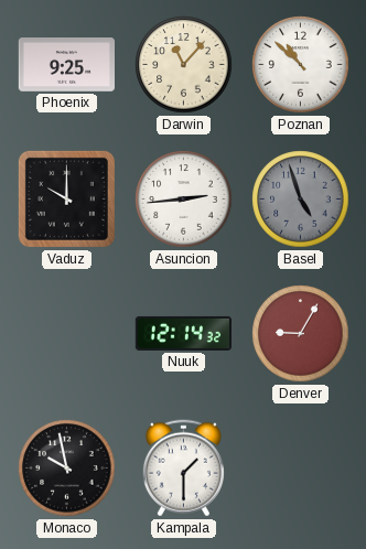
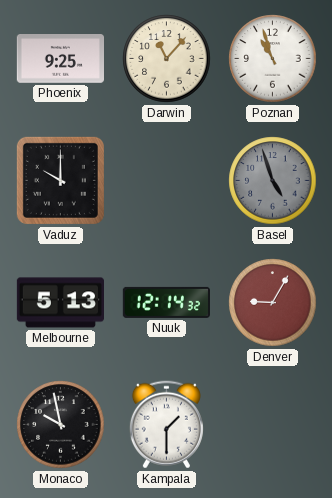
Poznan: 10:52 -> 10:57
Asuncion: 2:44 -> none
Melbourne: none -> 5:13
